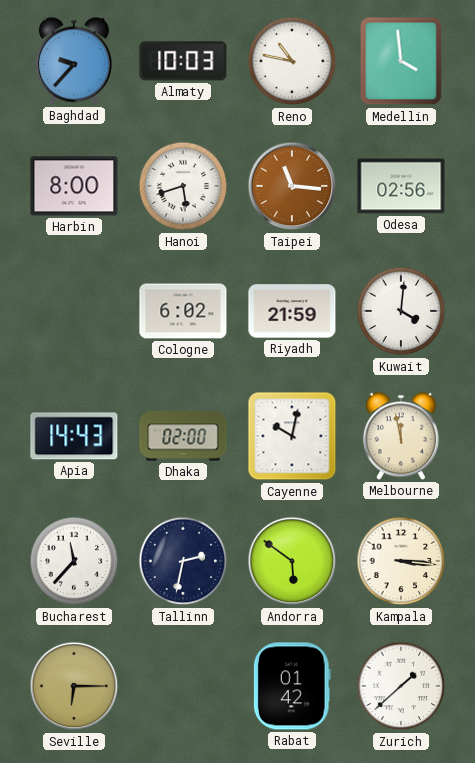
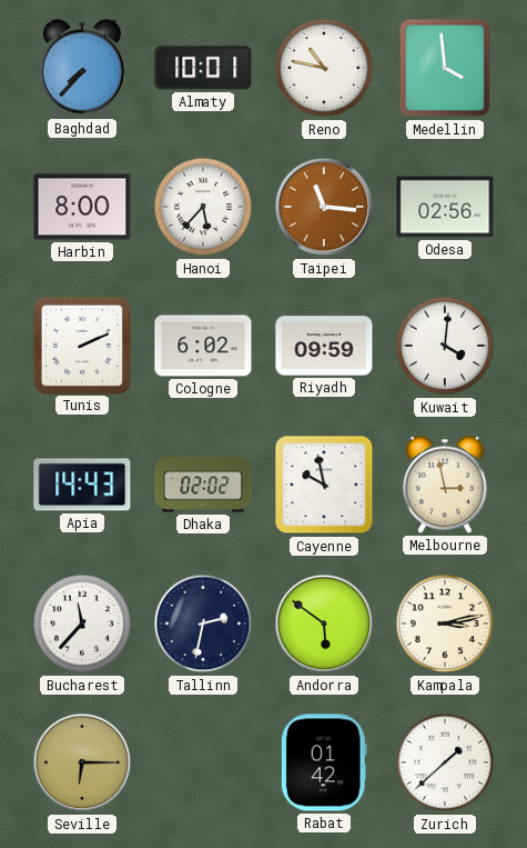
Baghdad: 9:37 -> 7:37
Almaty: 10:03 -> 10:01
Hanoi: 5:42 -> 5:37
Tunis: none -> 2:11
Riyadh: 21:59 -> 09:59
Dhaka: 02:00 -> 02:02
Cayenne: 10:02 -> 9:58
Melbourne: 11:58 -> 2:58
Kampala: 3:16 -> 3:13
